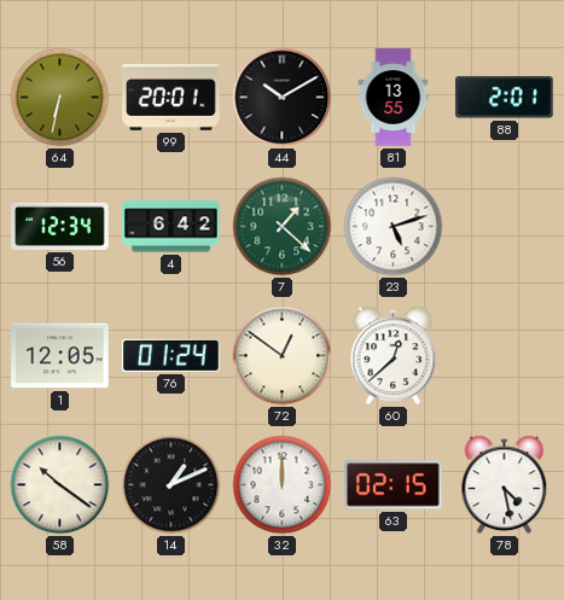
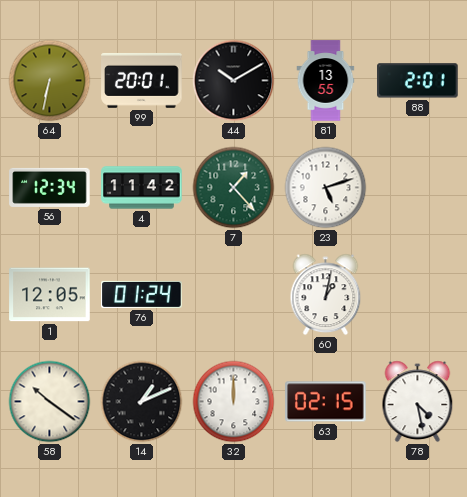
4: 6:42 -> 11:42
7: 1:22 -> 1:23
72: 12:51 -> none
60: 12:38 -> 1:02
